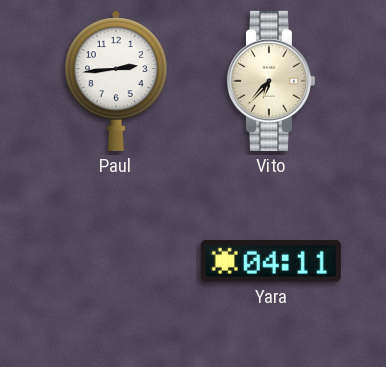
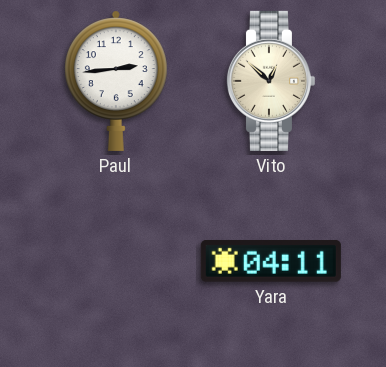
Vito: 6:37 -> 12:52
